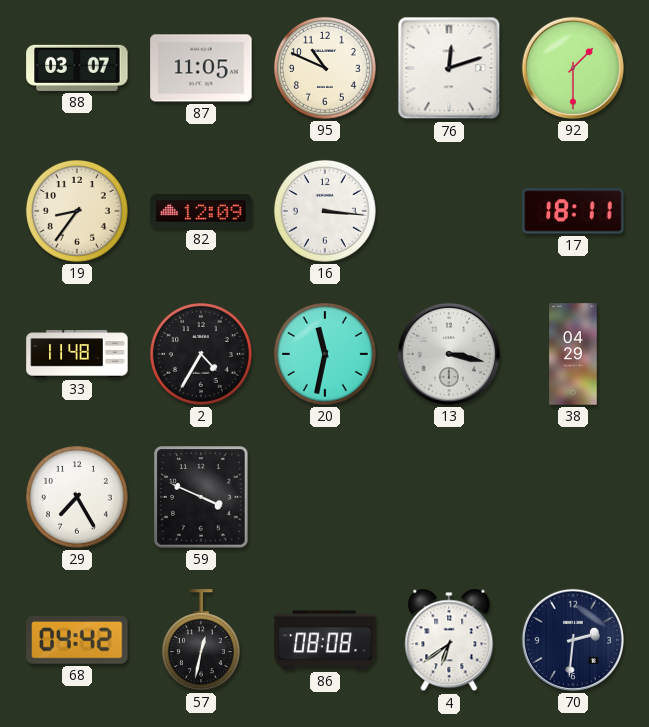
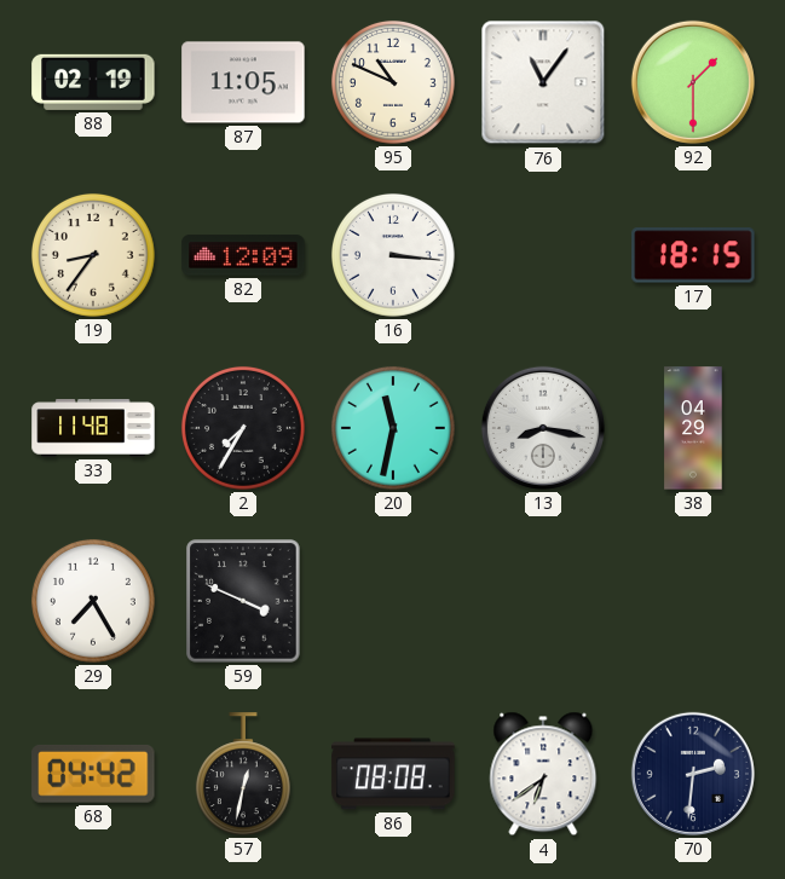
88: 03:07 -> 02:19
76: 12:12 -> 11:06
17: 18:11 -> 18:15
2: 4:35 -> 7:35
13: 3:17 -> 8:17
